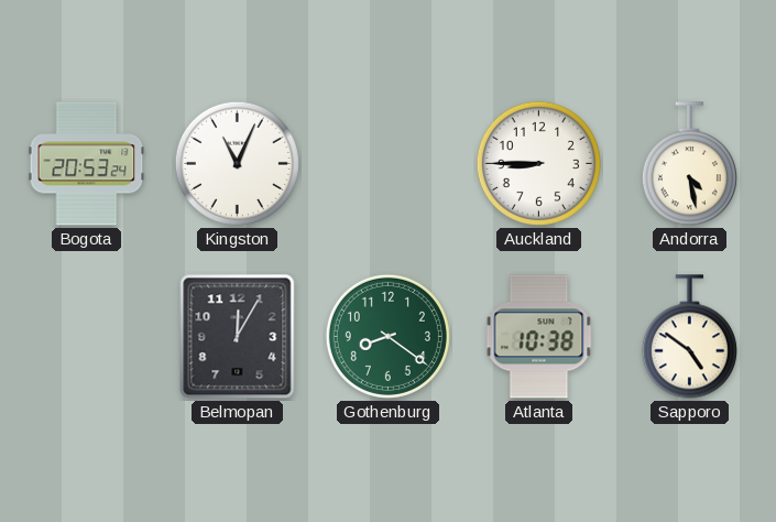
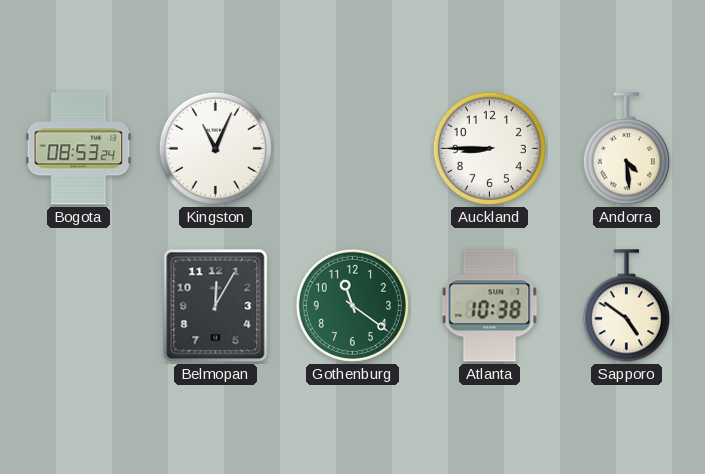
Bogota: 20:53 -> 08:53
Andorra: 4:28 -> 4:29
Gothenburg: 8:21 -> 11:21
